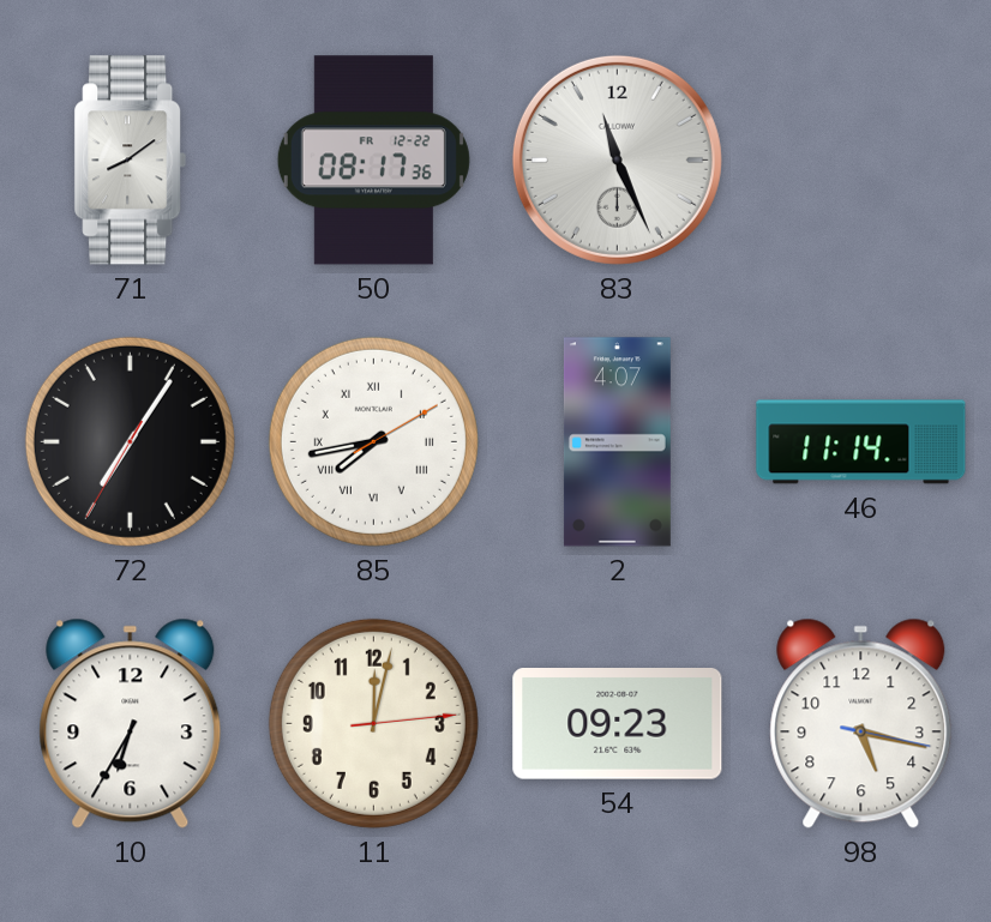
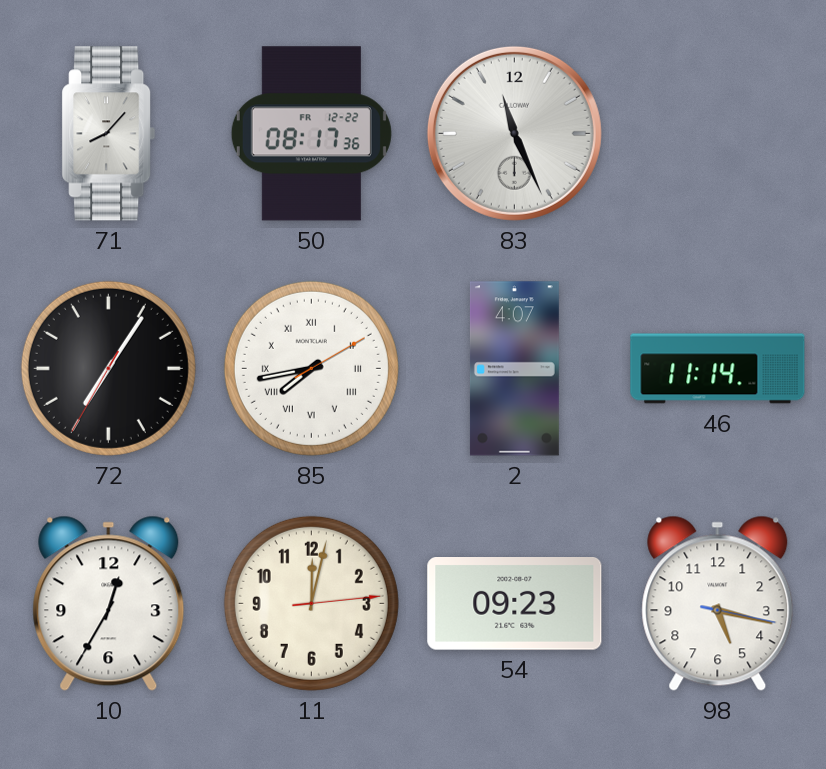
71: 8:09 -> 8:07
10: 6:35 -> 12:35
